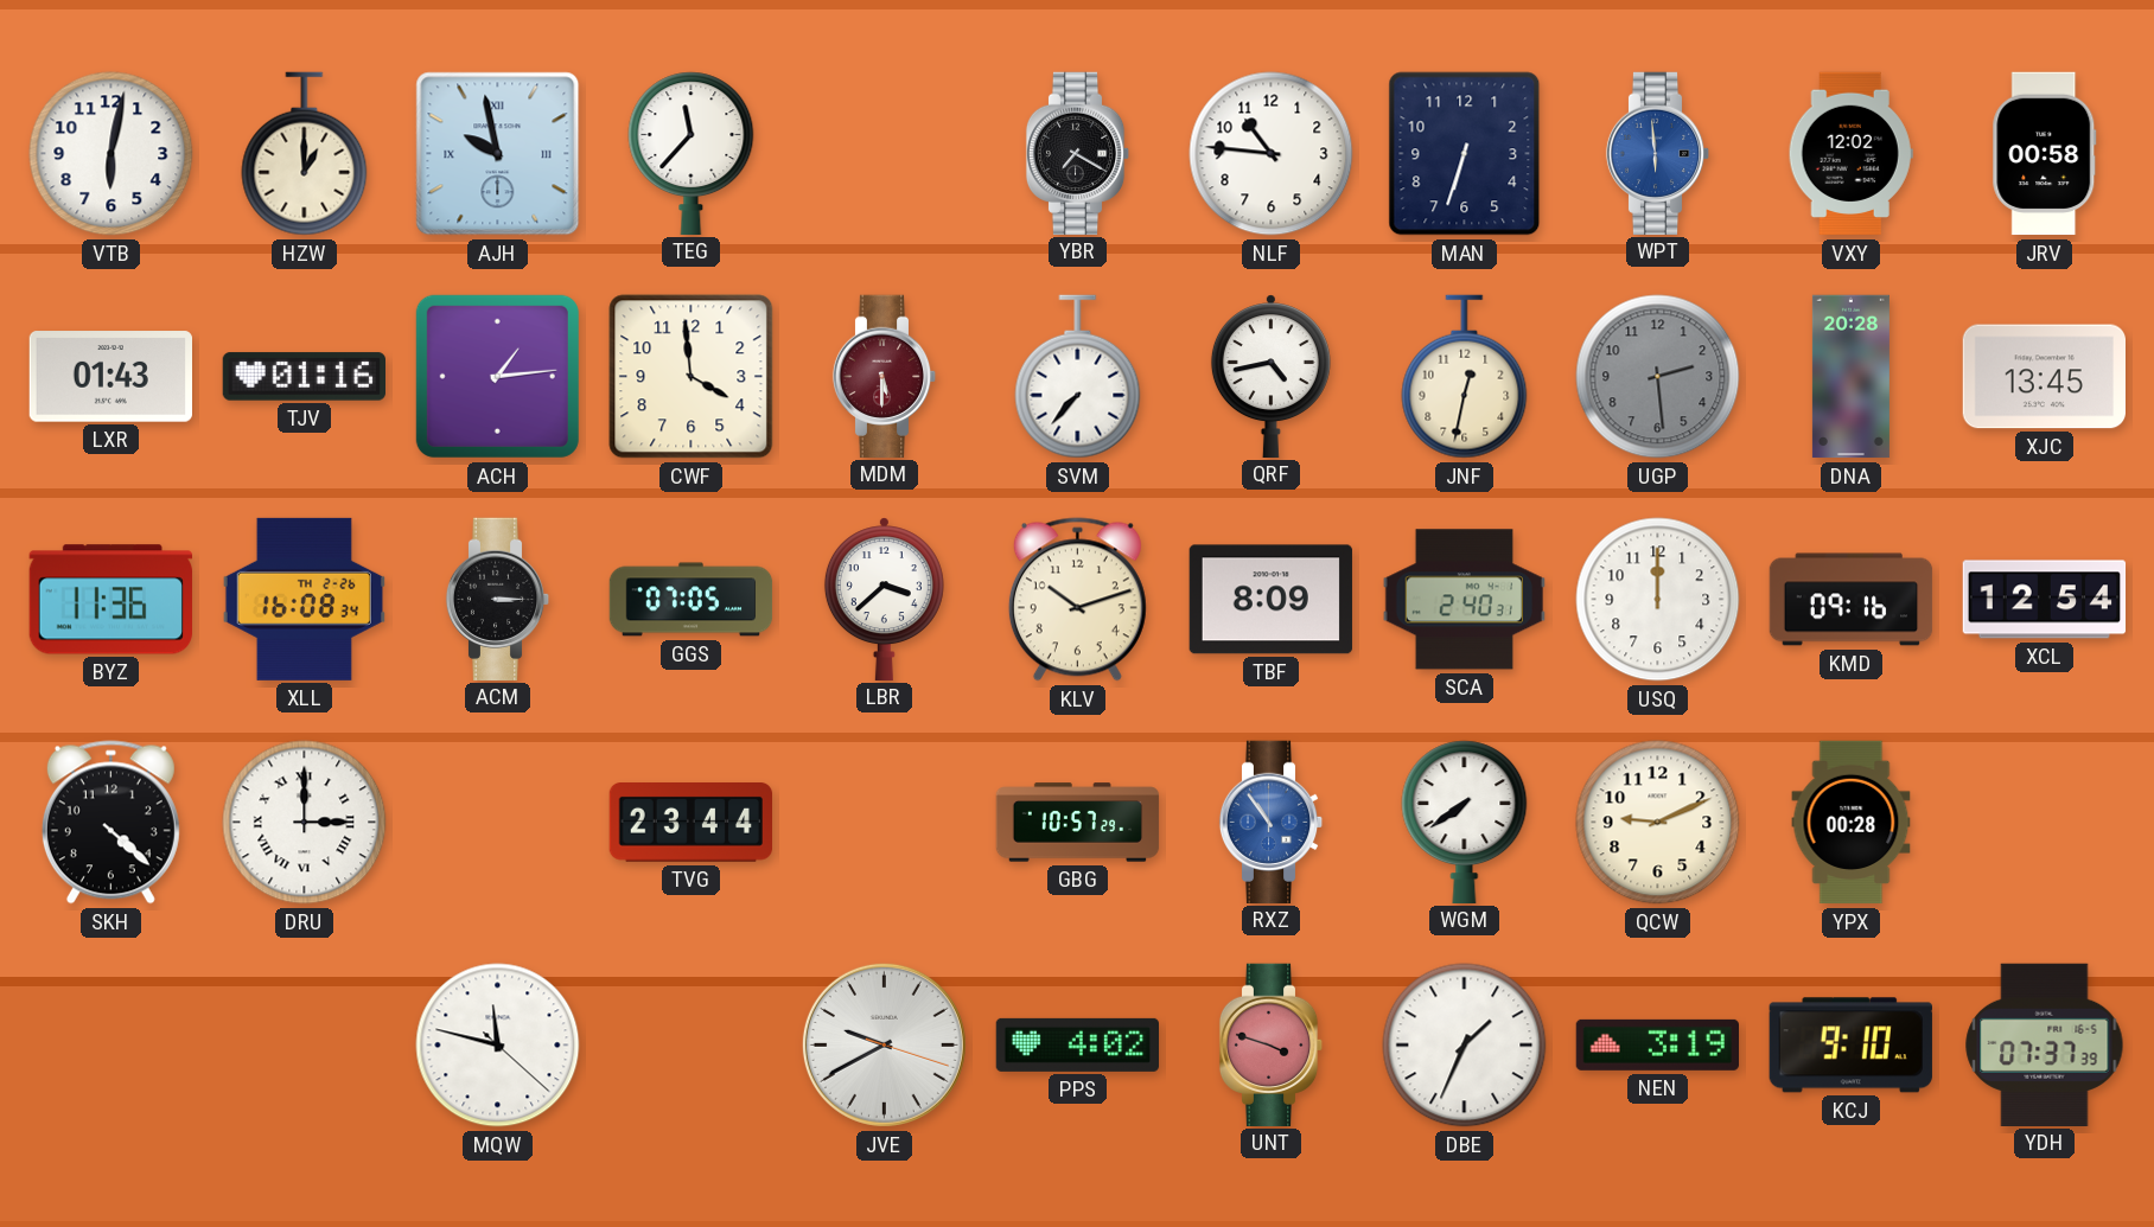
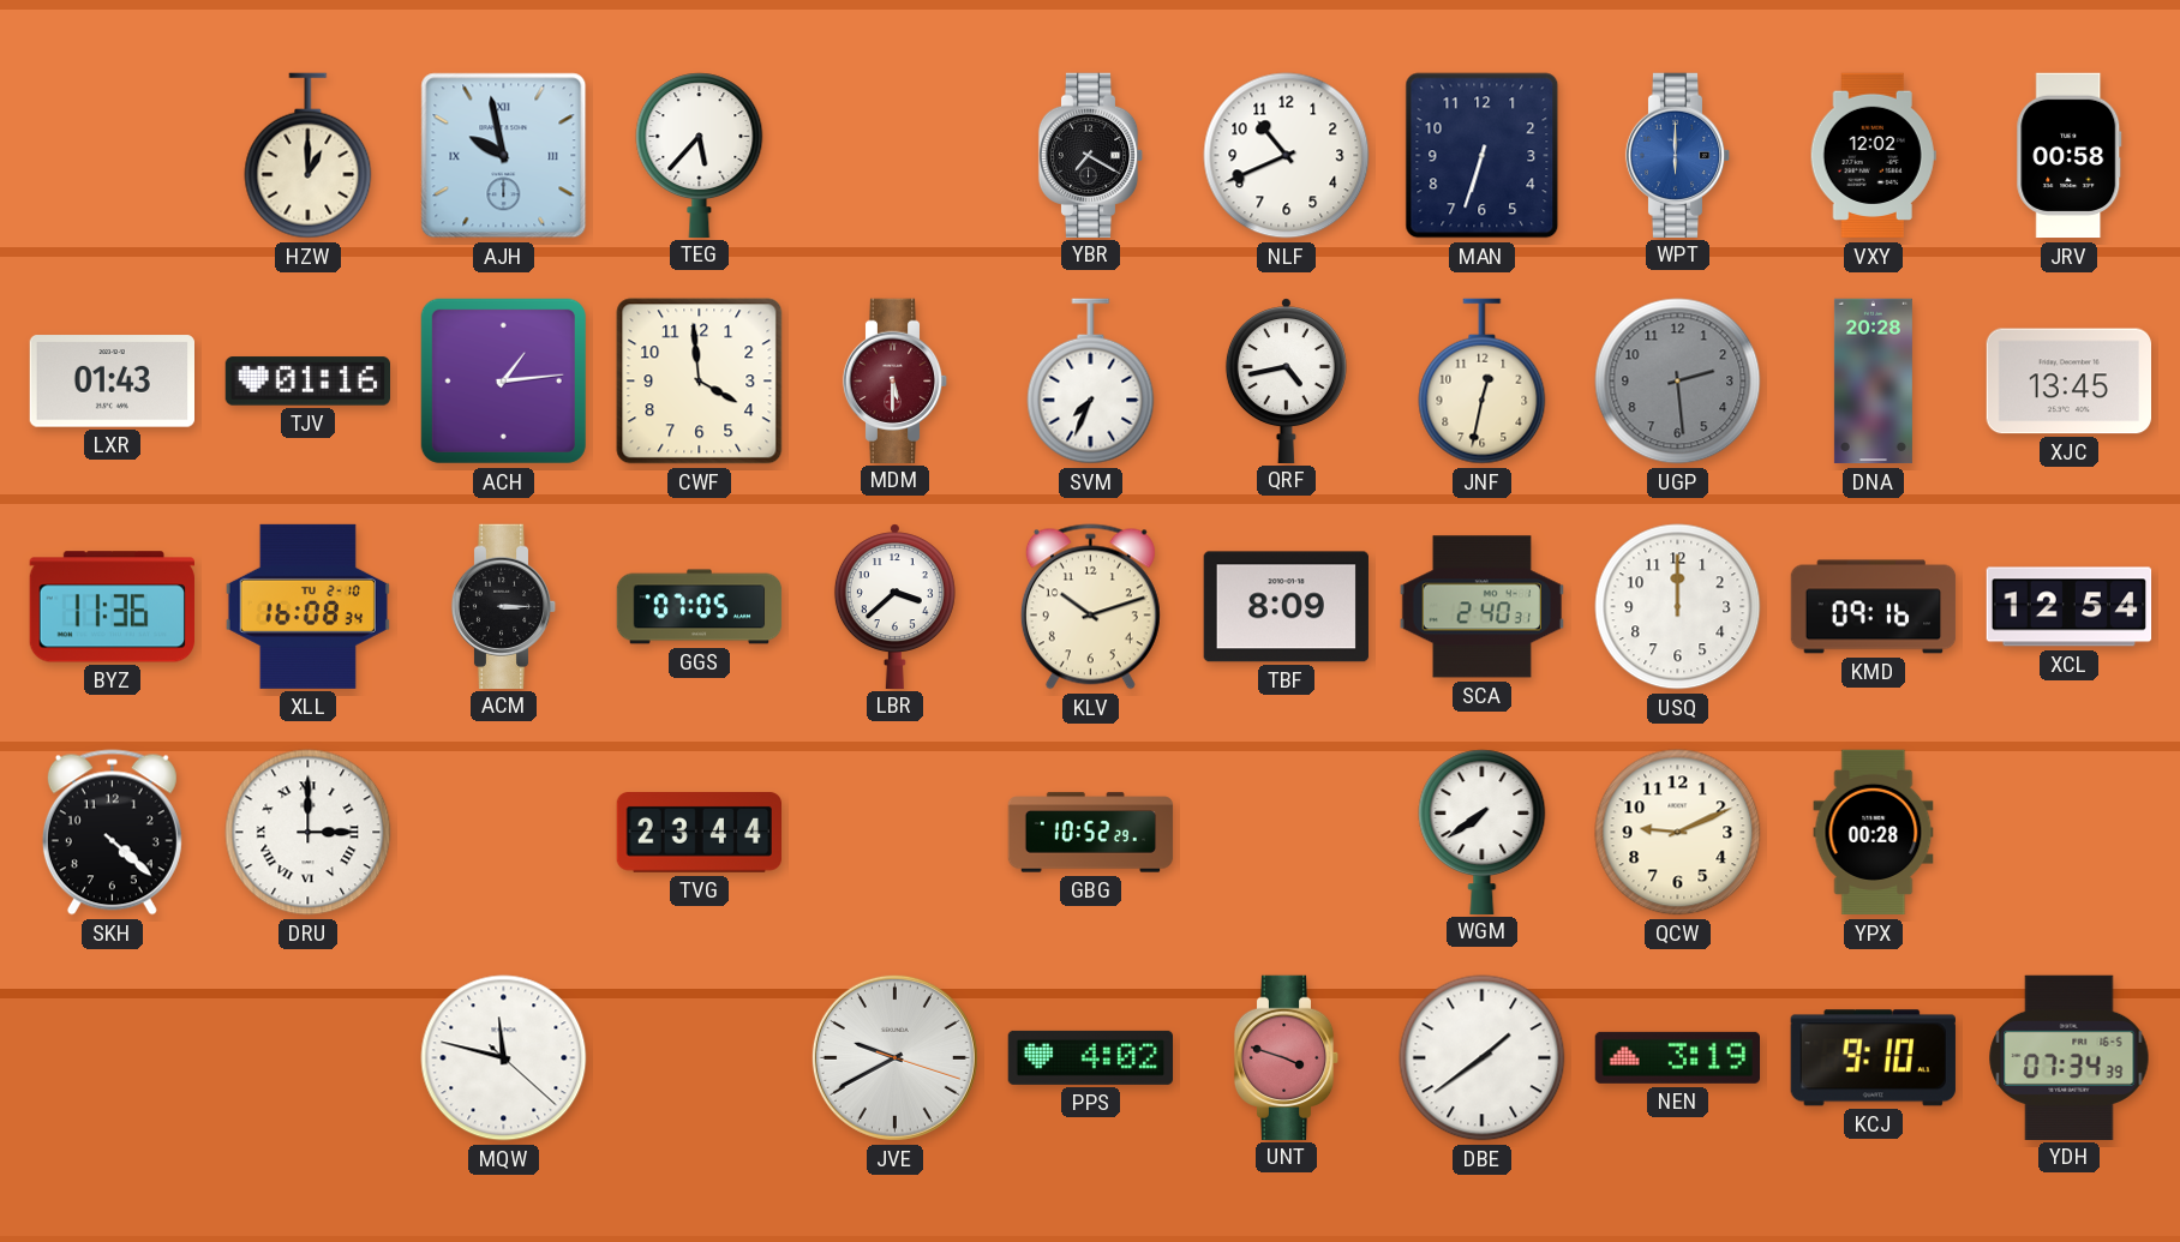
VTB: 6:02 -> none
TEG: 11:37 -> 5:37
NLF: 10:46 -> 10:41
WPT: 5:59 -> 6:00
SVM: 7:37 -> 7:34
XLL date: TH 2-26 -> TU 2-10
GBG: 10:57 -> 10:52
RXZ: 10:54 -> none
DBE: 1:34 -> 1:39
YDH: 07:37 -> 07:34
